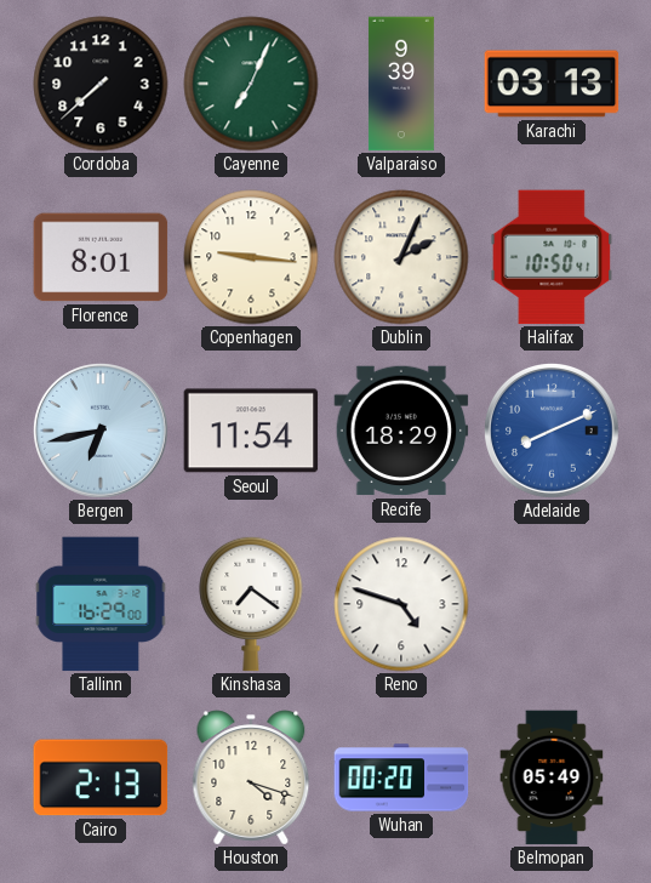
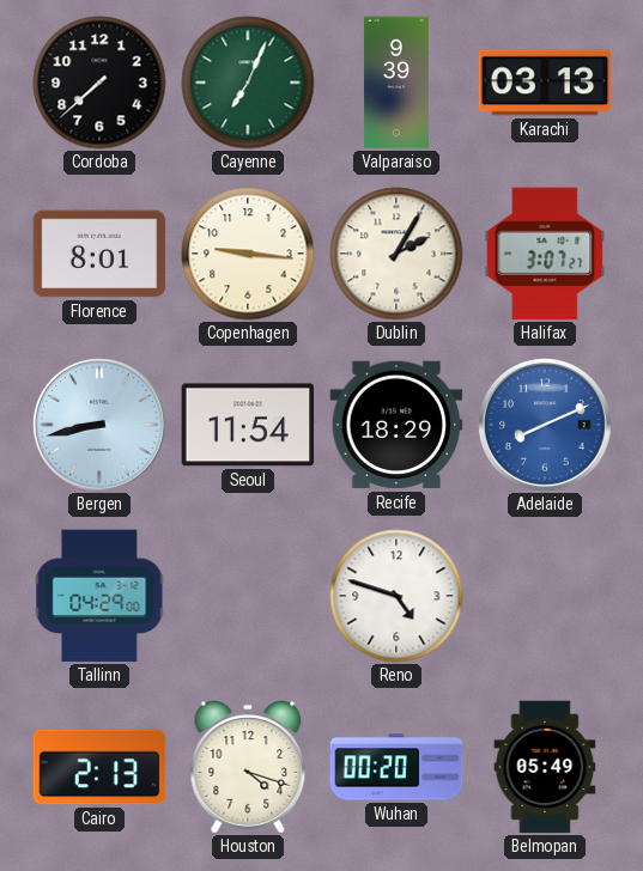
Dublin: 2:04 -> 2:05
Halifax: 10:50 -> 3:07
Bergen: 6:43 -> 8:43
Tallinn: 16:29 -> 04:29
Kinshasa: 7:21 -> none
